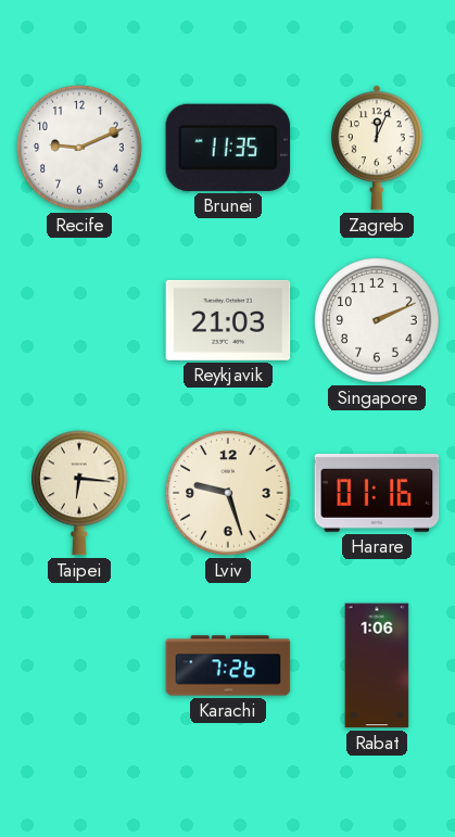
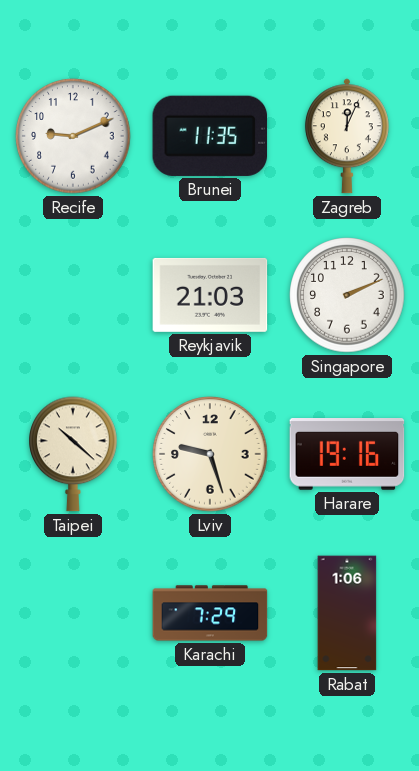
Taipei: 6:16 -> 10:22
Harare: 01:16 -> 19:16
Karachi: 7:26 -> 7:29
